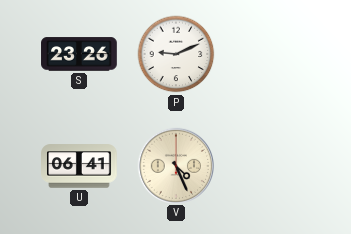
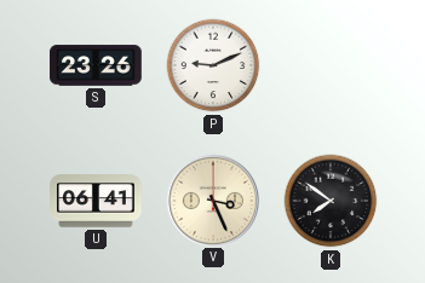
V: 4:26 -> 3:26
K: none -> 7:51
